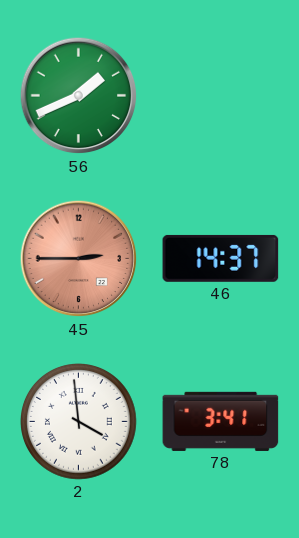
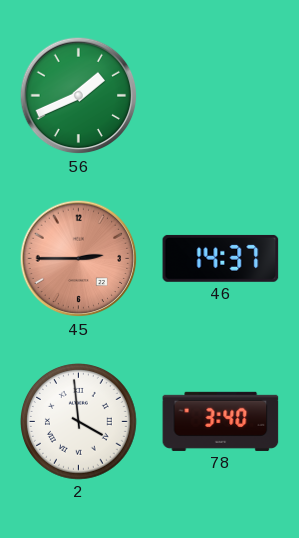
78: 3:41 -> 3:40
